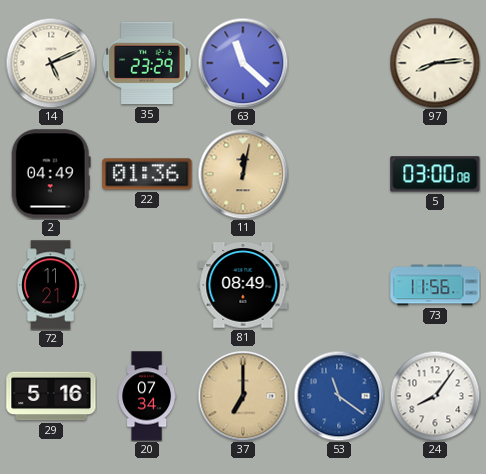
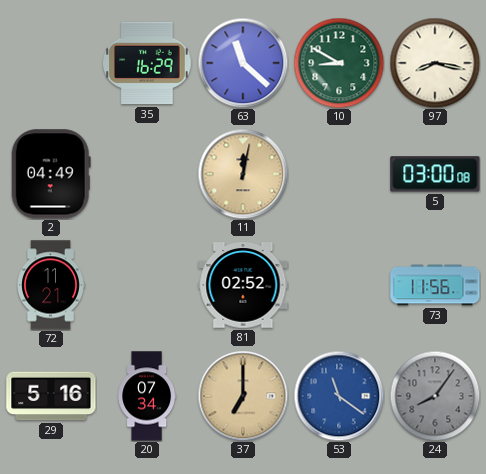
14: 5:11 -> none
35: 23:29 -> 16:29
10: none -> 8:50
97: 8:14 -> 8:17
22: 01:36 -> none
81: 08:49 -> 02:52
24 dial: white -> grey
